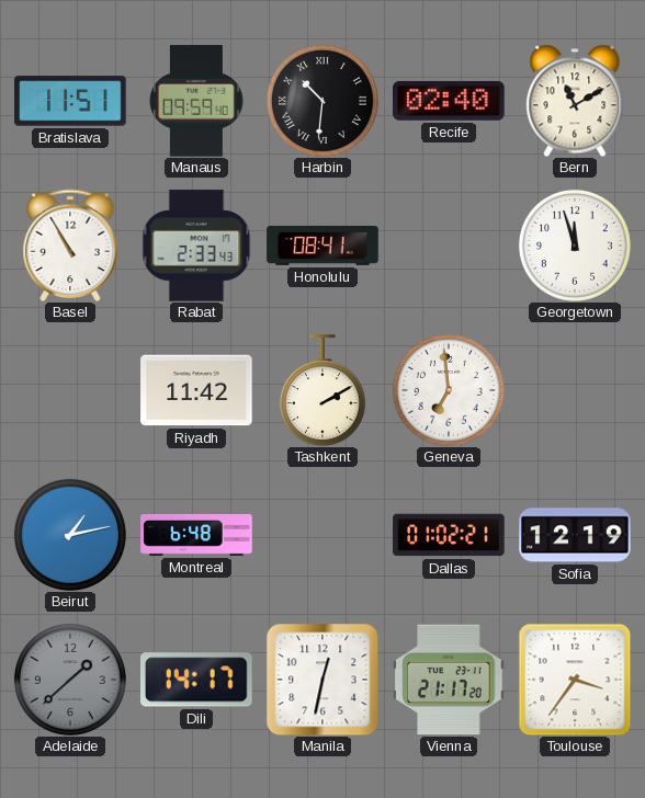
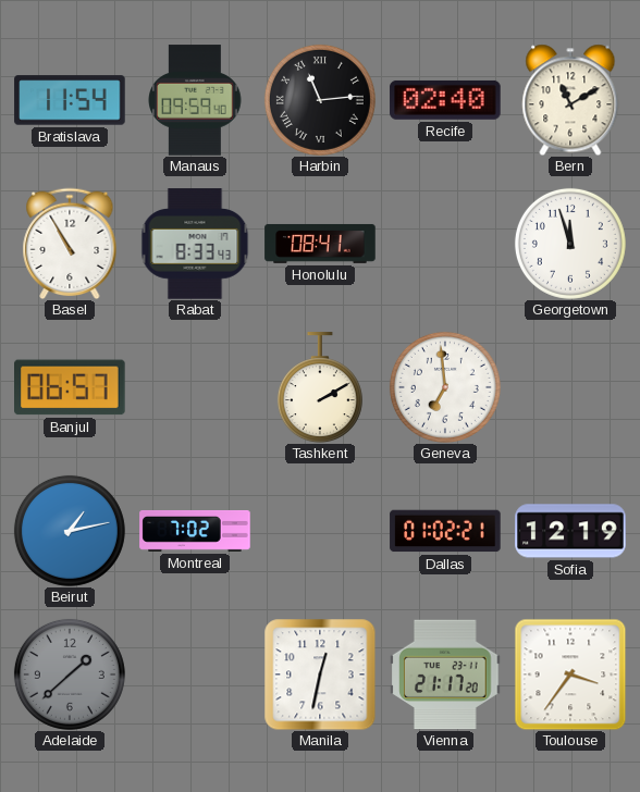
Bratislava: 11:51 -> 11:54
Harbin: 10:31 -> 11:14
Rabat: 2:33 -> 8:33
Banjul: none -> 06:57
Riyadh: 11:42 -> none
Montreal: 6:48 -> 7:02
Dili: 14:17 -> none
